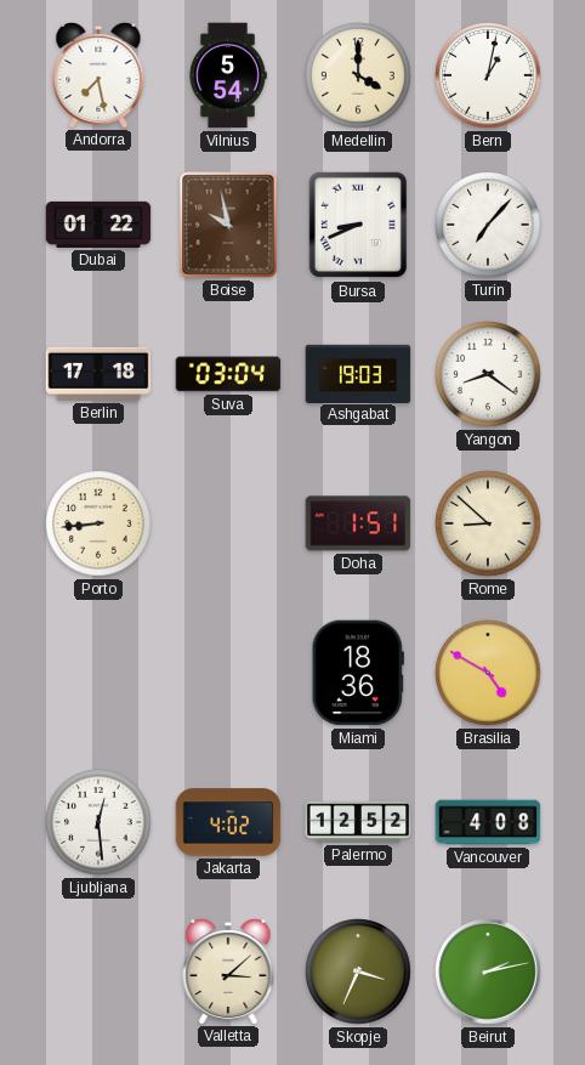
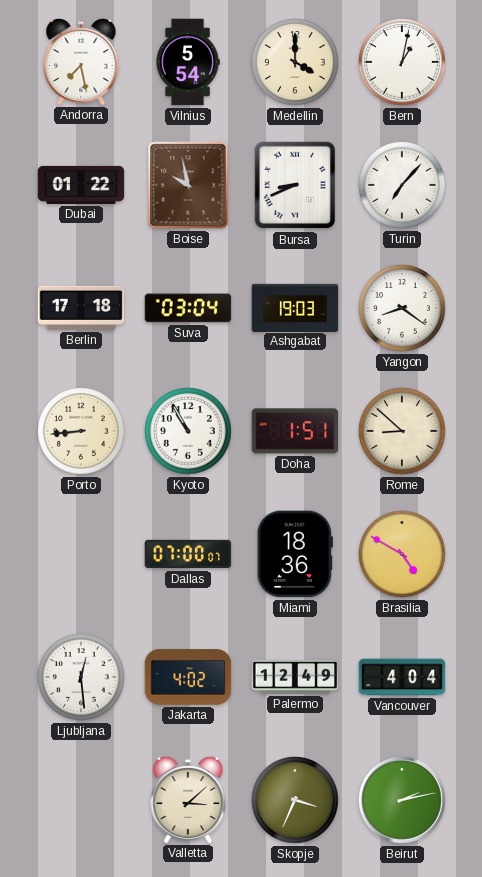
Kyoto: none -> 10:55
Dallas: none -> 07:00
Palermo: 12:52 -> 12:49
Vancouver: 4:08 -> 4:04
